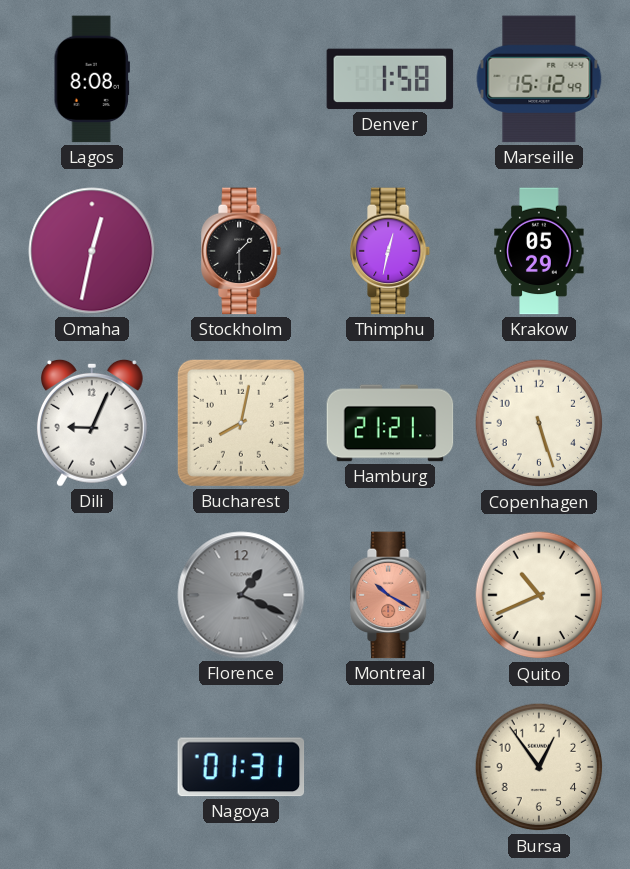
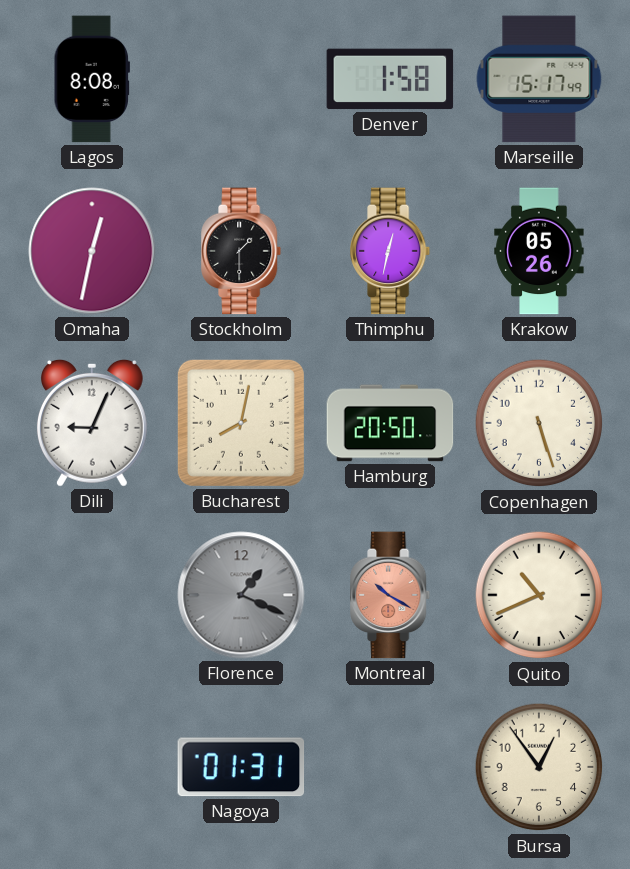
Marseille: 15:12 -> 15:17
Krakow: 05:29 -> 05:26
Hamburg: 21:21 -> 20:50
